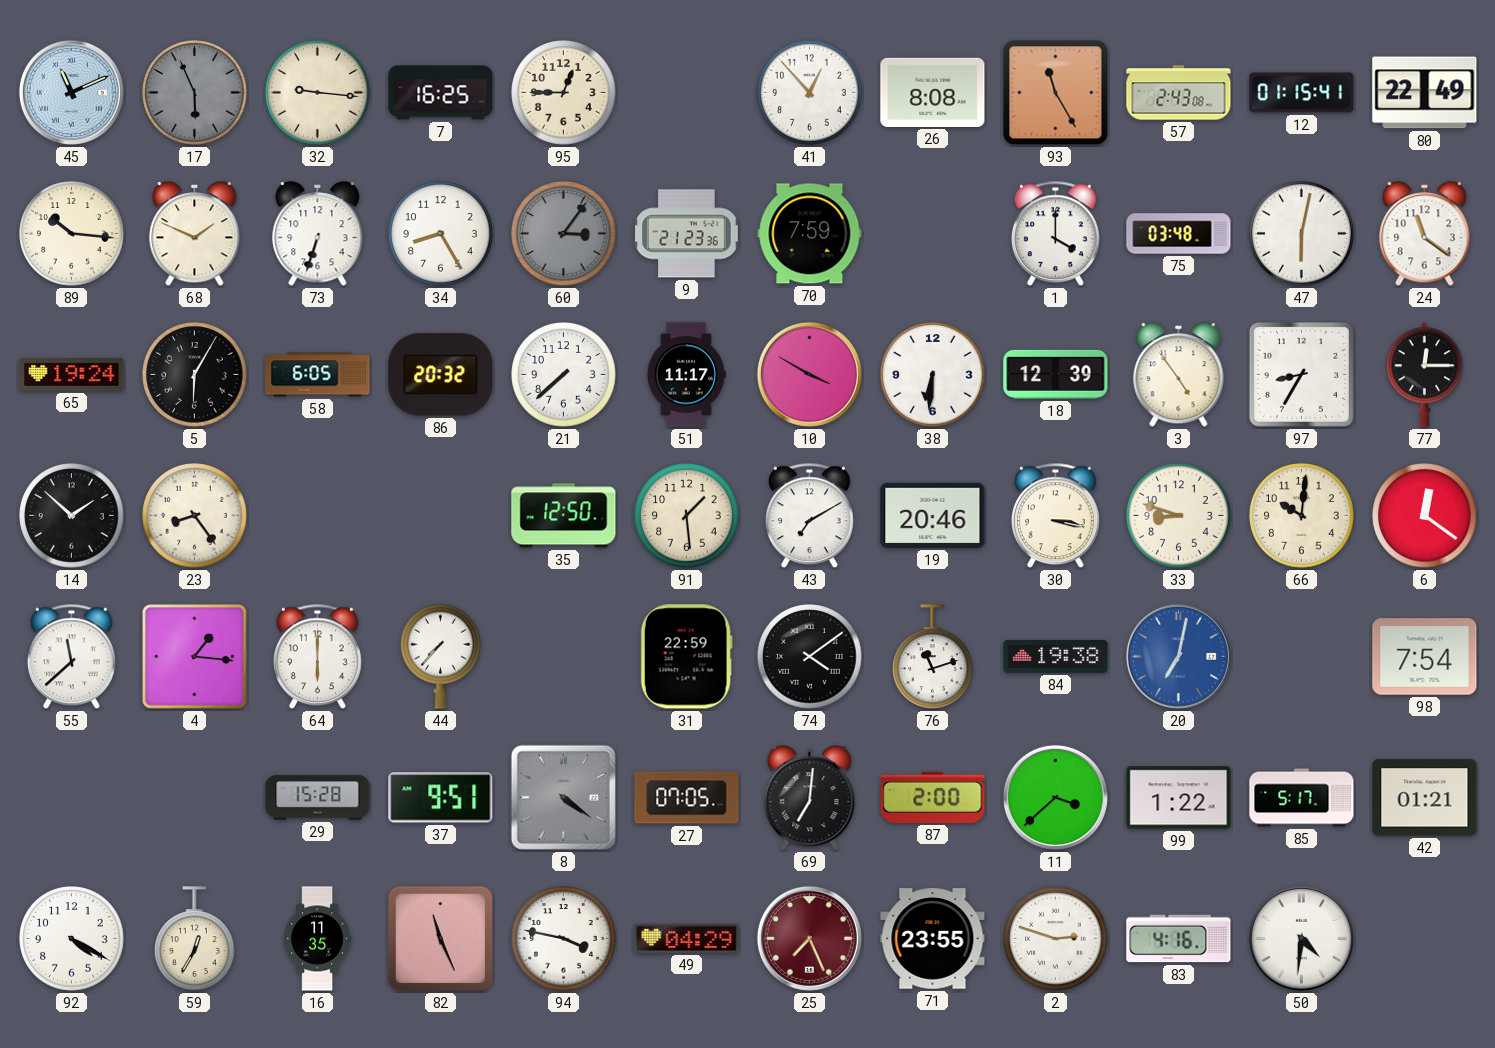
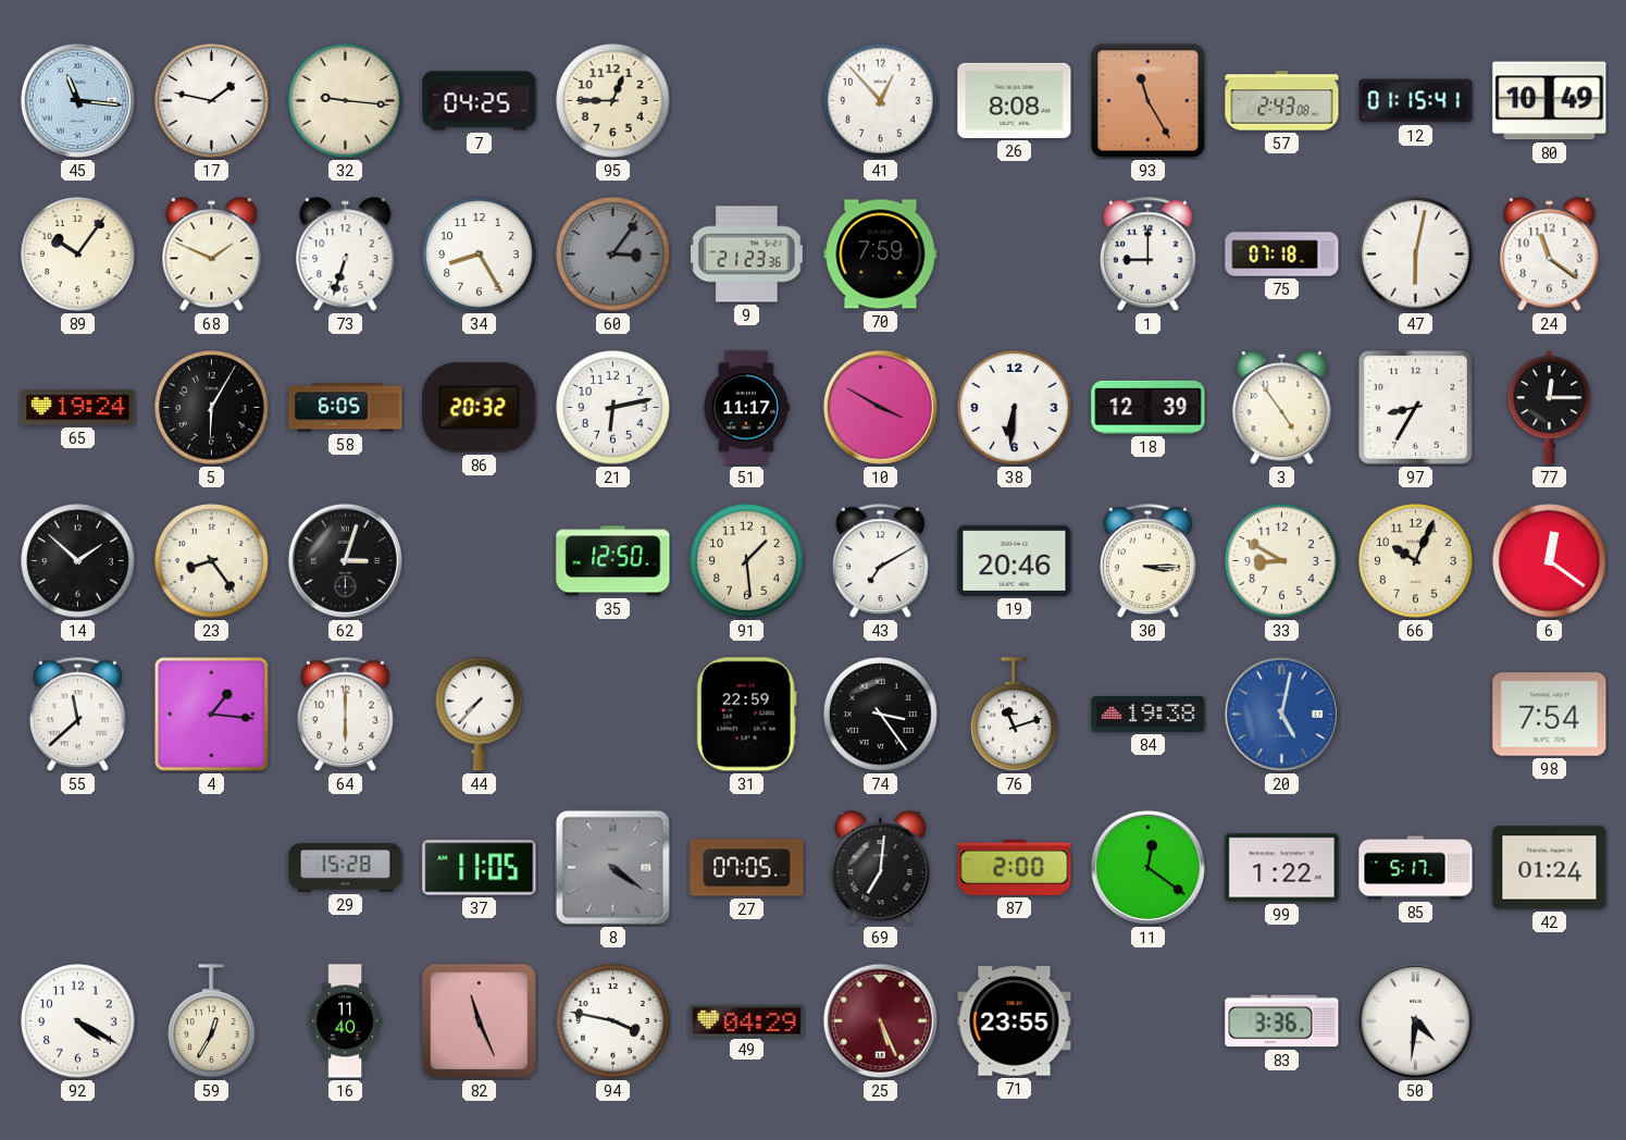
45: 11:11 -> 11:16
17: 5:56 -> 1:47
17 dial: grey -> white
7: 16:25 -> 04:25
80: 22:49 -> 10:49
89: 10:16 -> 10:06
1: 4:00 -> 9:00
75: 03:48 -> 07:18
21: 7:38 -> 6:13
62: none -> 3:03
30: 3:17 -> 3:15
33: 8:48 -> 8:50
66: 10:01 -> 10:04
74: 4:09 -> 3:24
20: 7:02 -> 5:02
37: 9:51 -> 11:05
11: 3:38 -> 12:21
42: 01:21 -> 01:24
16: 11:35 -> 11:40
25: 7:26 -> 5:26
2: 2:48 -> none
83: 4:16 -> 3:36
